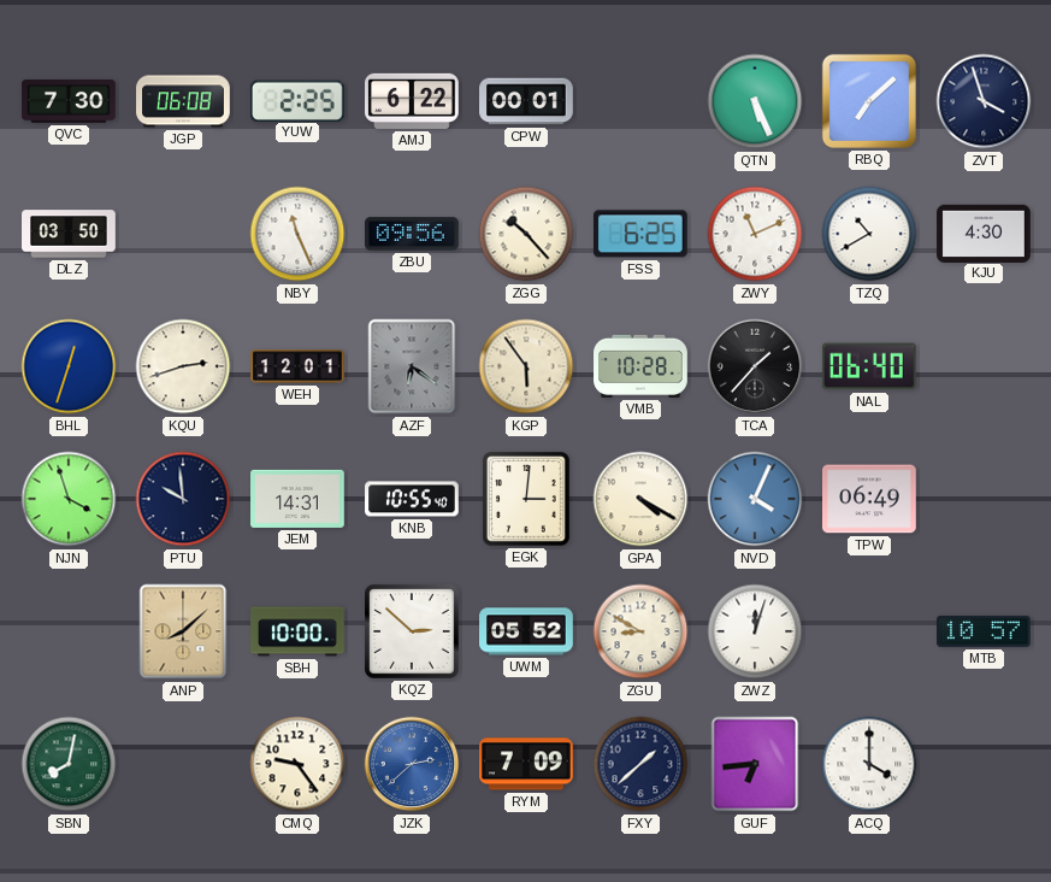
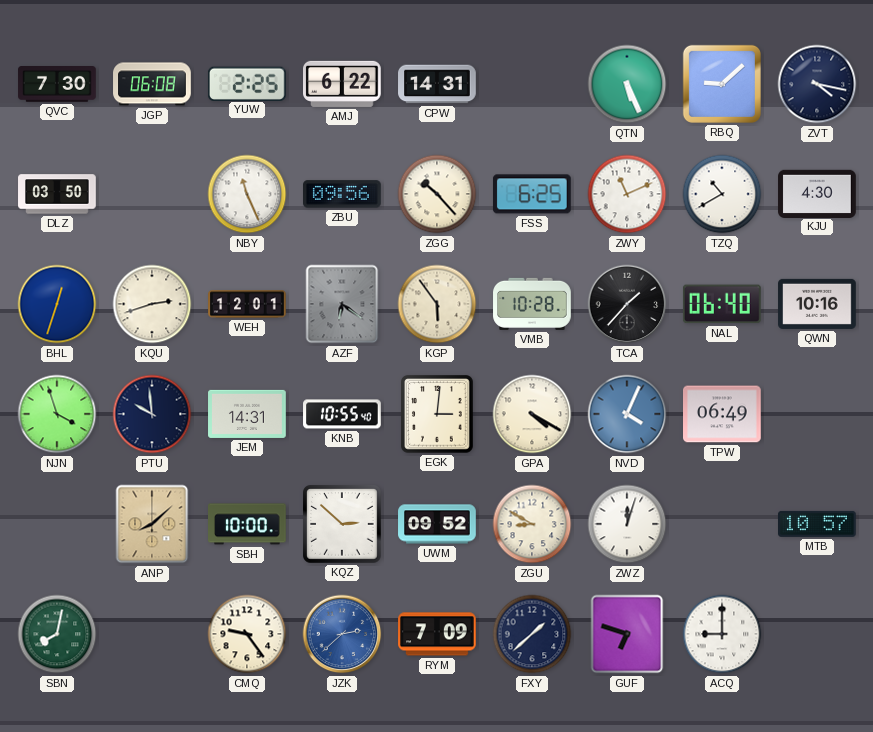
CPW: 00:01 -> 14:31
RBQ: 7:08 -> 9:08
ZVT: 3:57 -> 4:17
QWN: none -> 10:16
UWM: 05:52 -> 09:52
GUF: 6:44 -> 6:48
ACQ: 4:00 -> 9:00
